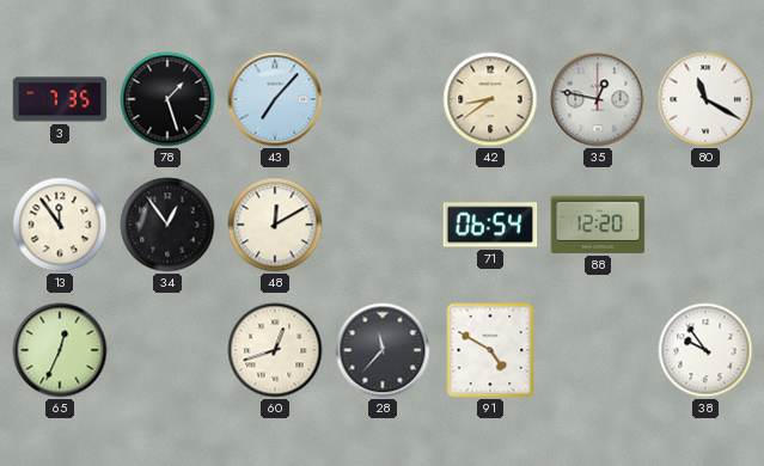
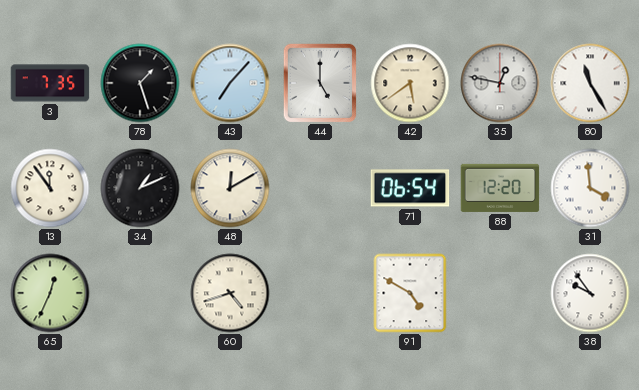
44: none -> 5:00
42: 8:39 -> 5:39
80: 11:20 -> 11:25
34: 12:54 -> 1:11
31: none -> 3:59
60: 12:42 -> 4:42
28: 11:37 -> none
